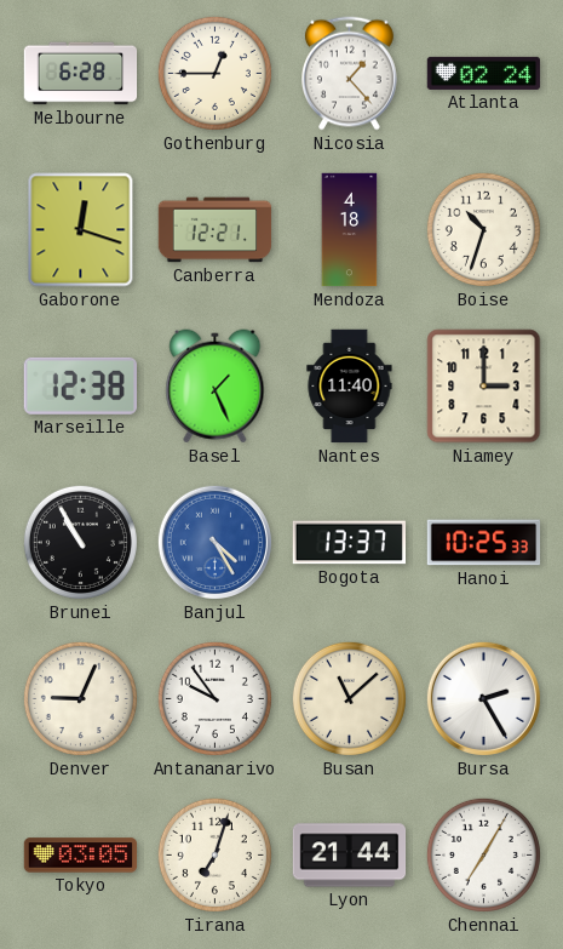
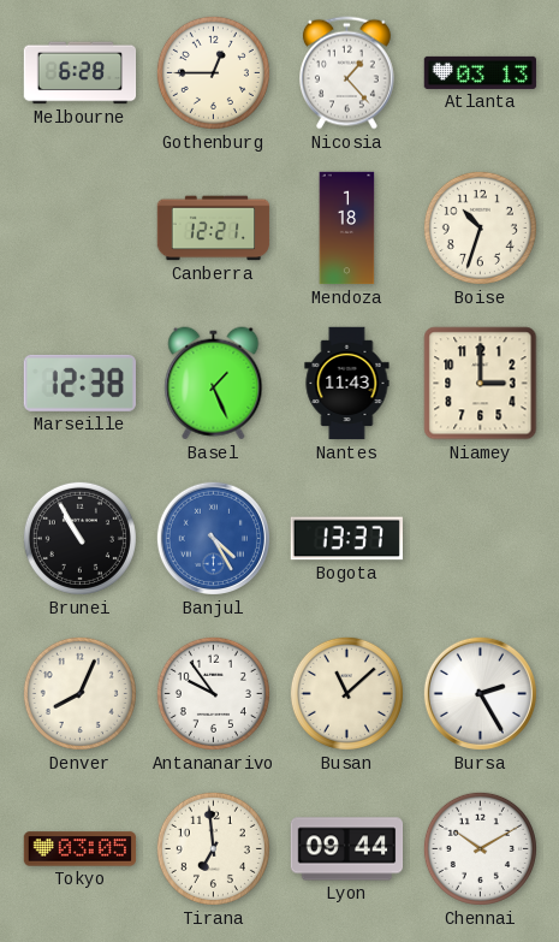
Atlanta: 02:24 -> 03:13
Gaborone: 12:18 -> none
Mendoza: 4:18 -> 1:18
Nantes: 11:40 -> 11:43
Hanoi: 10:25 -> none
Denver: 9:04 -> 8:04
Tirana: 7:03 -> 6:59
Lyon: 21:44 -> 09:44
Chennai: 7:05 -> 10:10
